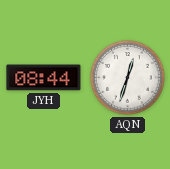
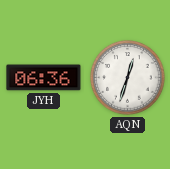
JYH: 08:44 -> 06:36
